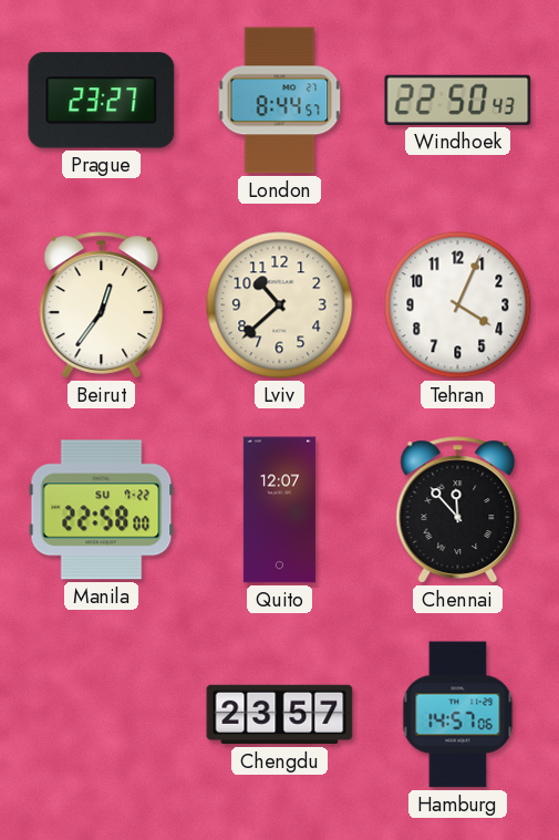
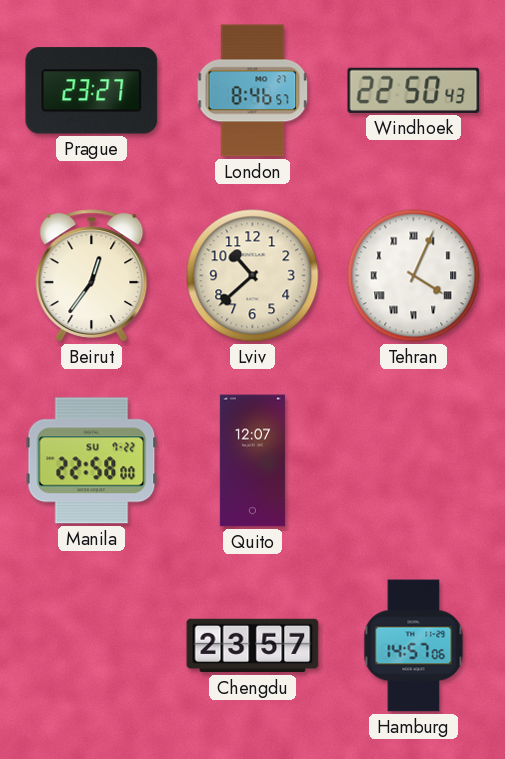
London: 8:44 -> 8:46
Tehran numerals: Arabic -> Roman
Chennai: 11:53 -> none
